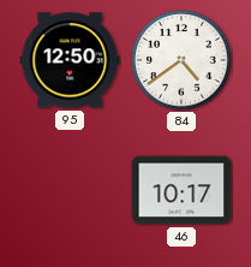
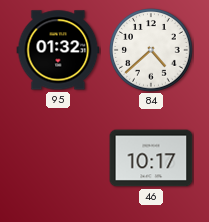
95: 12:50 -> 01:32
84: 4:39 -> 4:38
